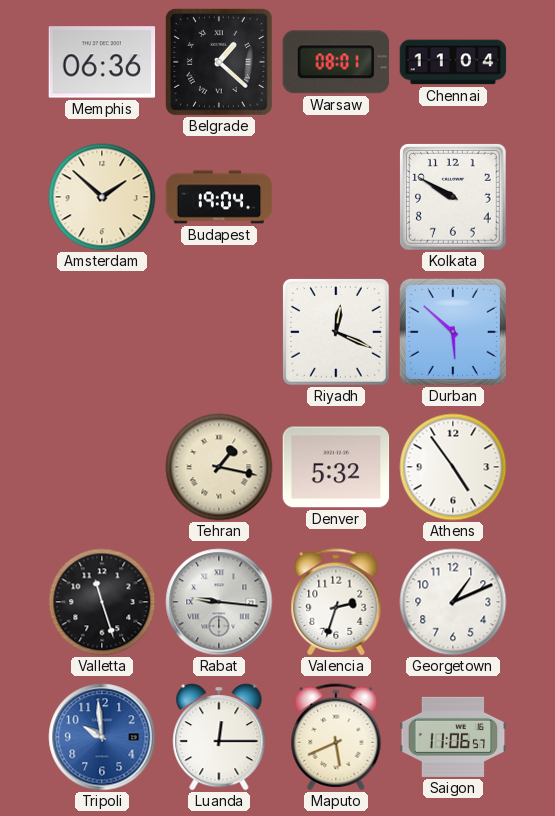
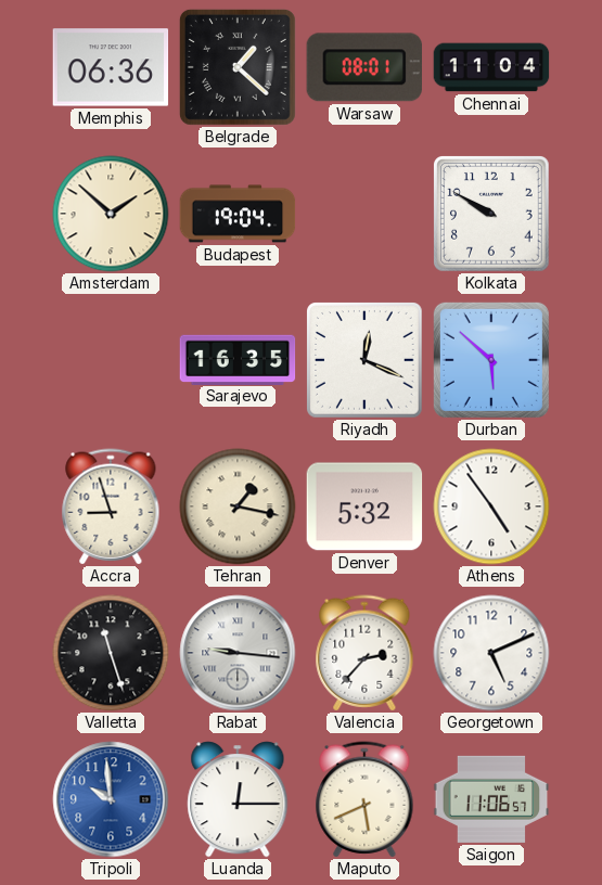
Sarajevo: none -> 16:35
Accra: none -> 8:57
Valencia: 2:33 -> 2:37
Georgetown: 1:11 -> 5:11
